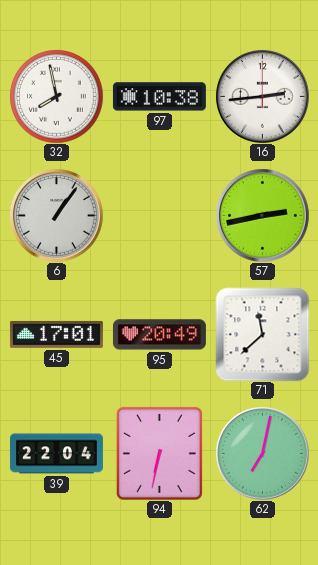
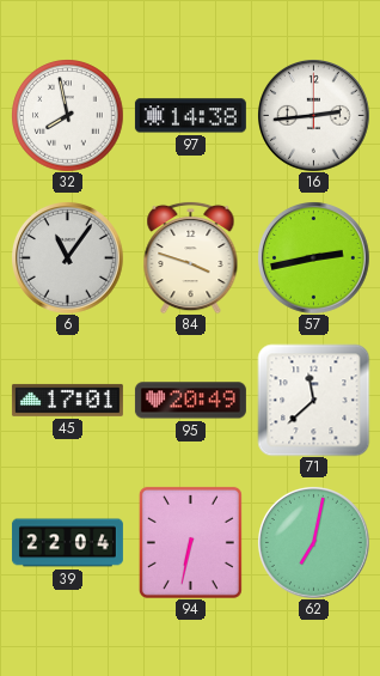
97: 10:38 -> 14:38
6: 1:06 -> 11:06
84: none -> 3:48
